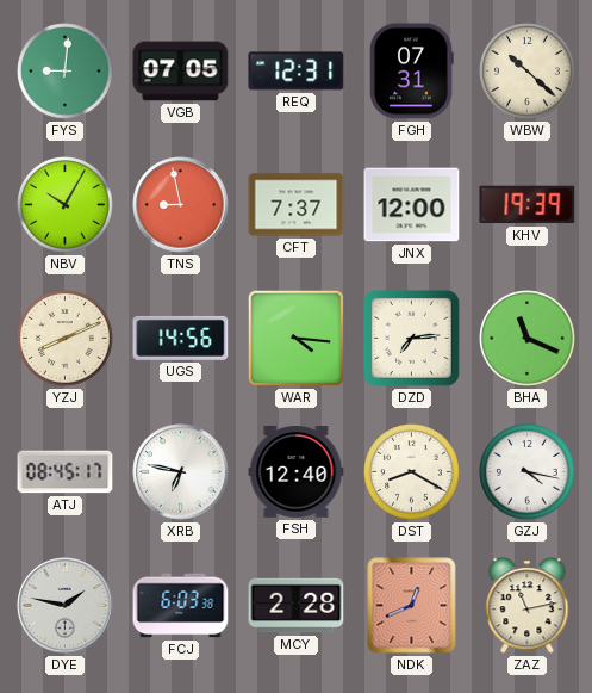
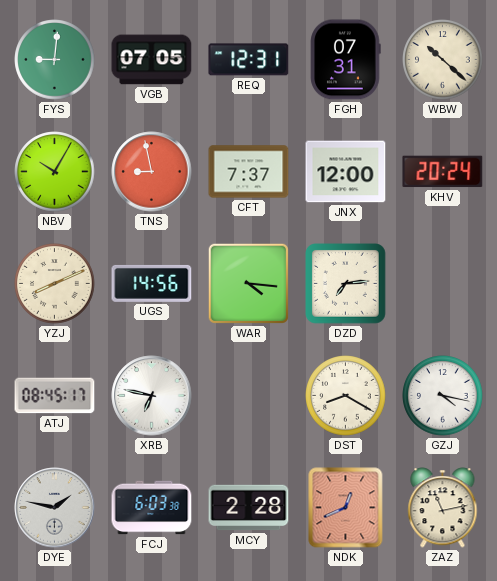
KHV: 19:39 -> 20:24
BHA: 11:19 -> none
FSH: 12:40 -> none
